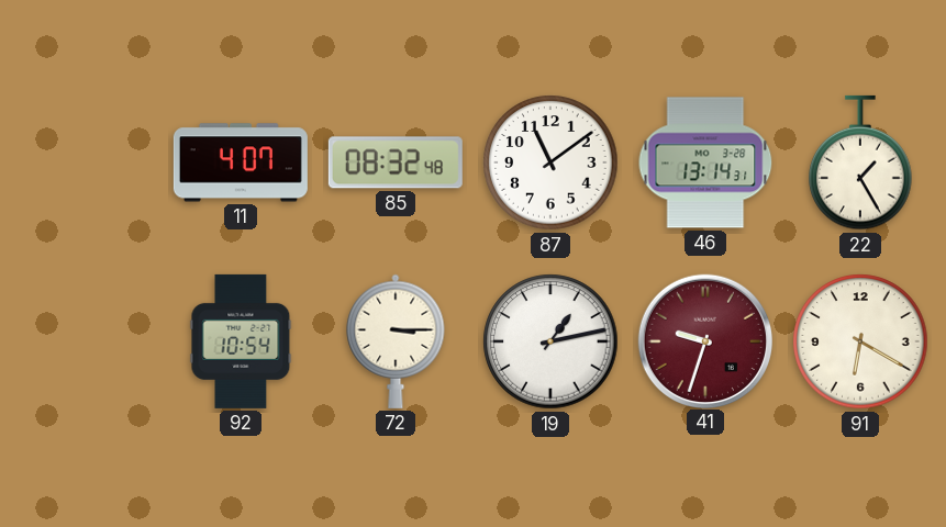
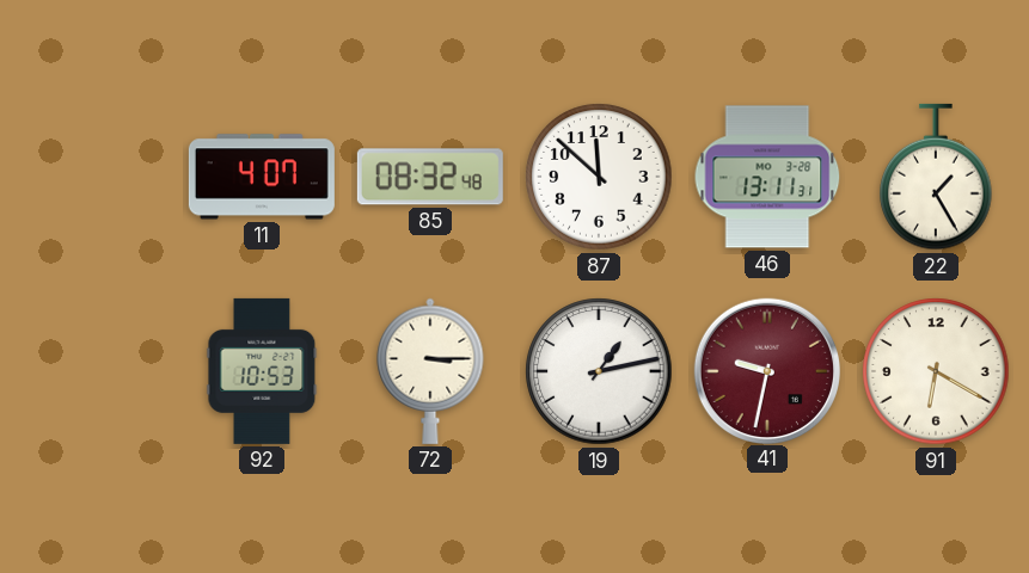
87: 11:09 -> 11:52
46: 13:14 -> 13:11
92: 10:54 -> 10:53
41: 9:33 -> 9:32
